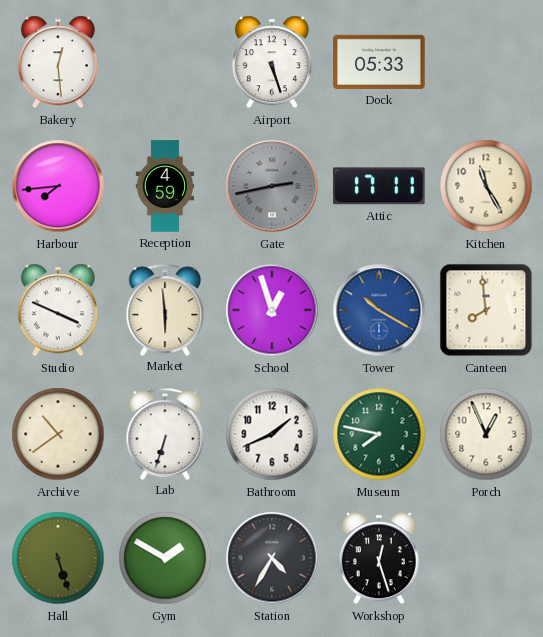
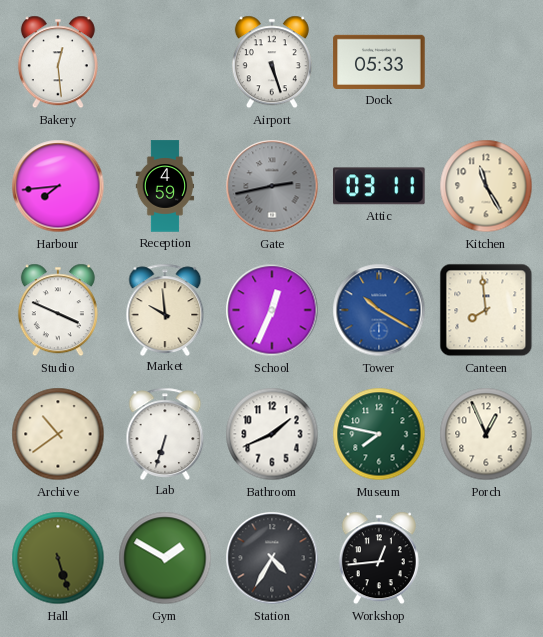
Attic: 17:11 -> 03:11
Market: 5:59 -> 9:59
School: 12:57 -> 12:34
Workshop: 12:27 -> 12:44
